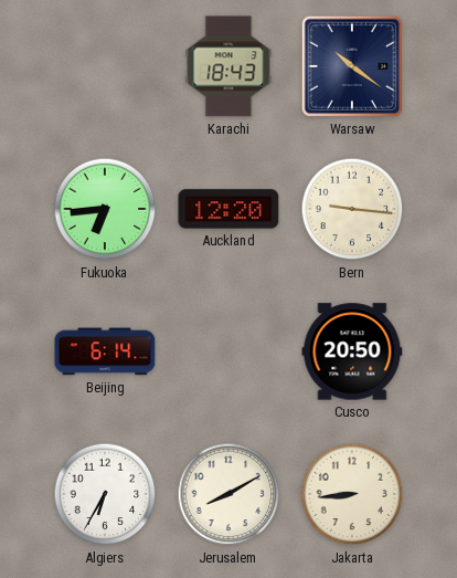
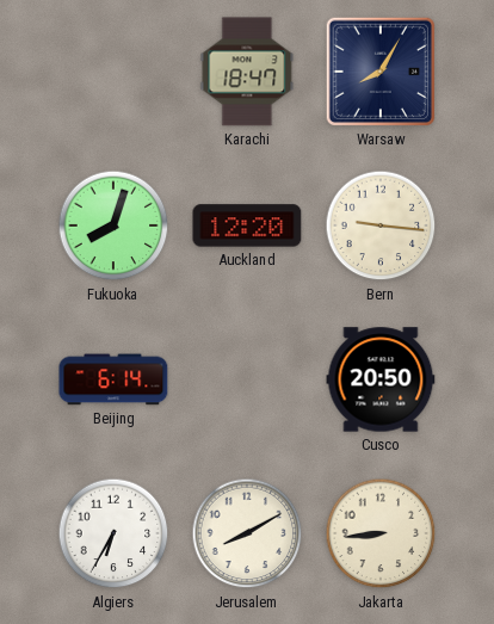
Karachi: 18:43 -> 18:47
Warsaw: 10:21 -> 8:05
Fukuoka: 6:44 -> 8:03
